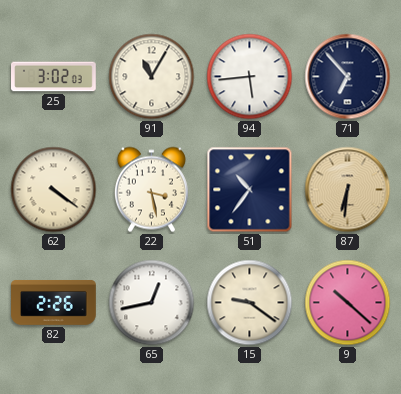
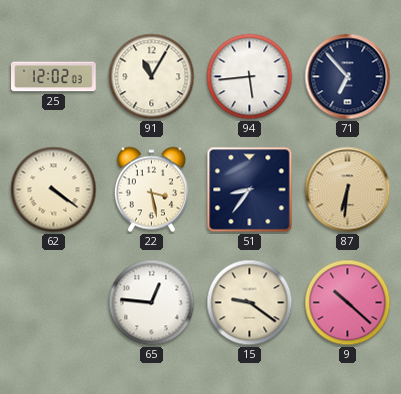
25: 3:02 -> 12:02
51: 10:36 -> 8:36
82: 2:26 -> none
65: 12:43 -> 12:46
